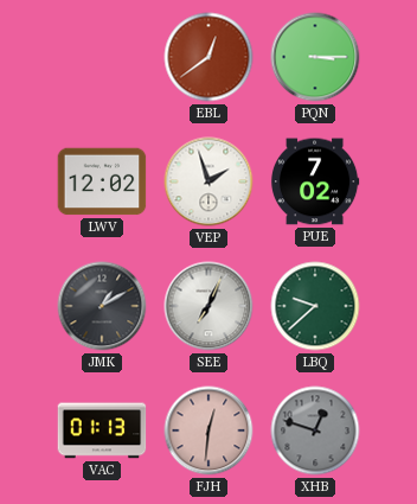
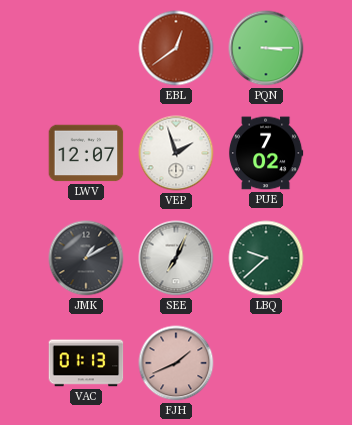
LWV: 12:02 -> 12:07
FJH: 12:31 -> 1:41
XHB: 12:48 -> none
